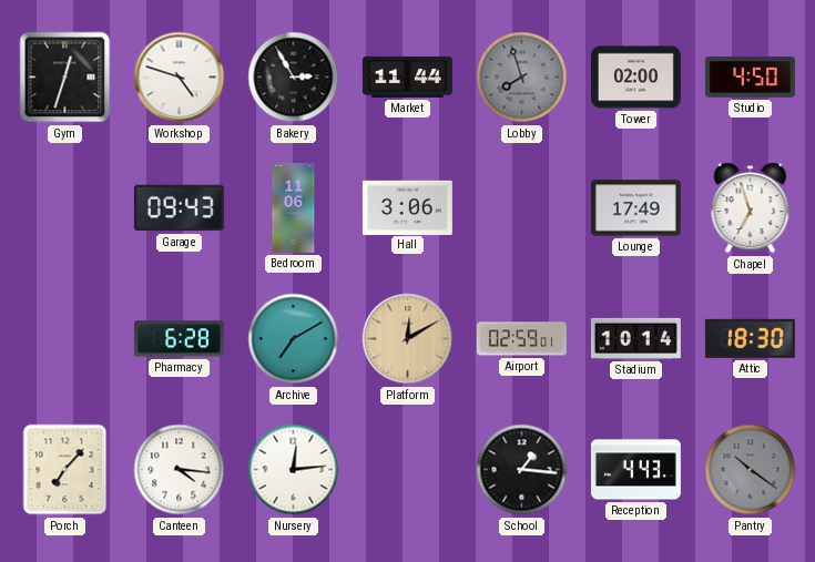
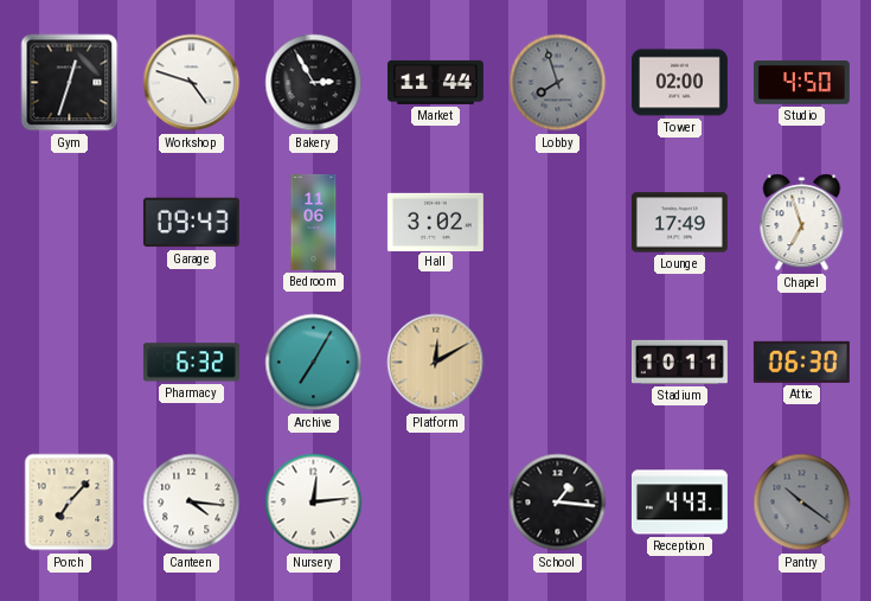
Hall: 3:06 -> 3:02
Pharmacy: 6:28 -> 6:32
Archive: 7:10 -> 7:05
Airport: 02:59 -> none
Stadium: 10:14 -> 10:11
Attic: 18:30 -> 06:30
